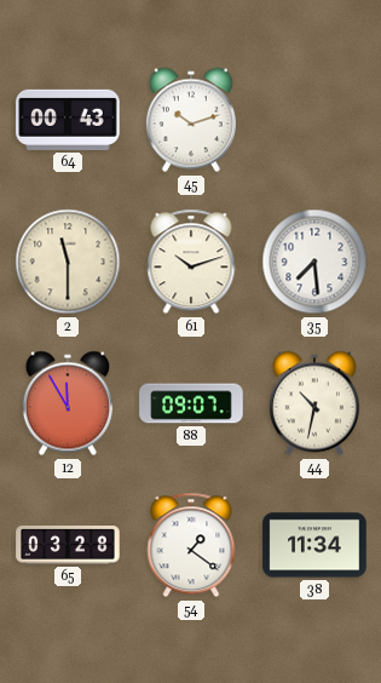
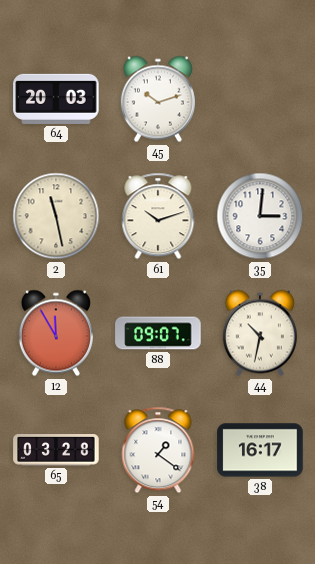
64: 00:43 -> 20:03
2: 11:30 -> 11:28
35: 7:29 -> 3:01
38: 11:34 -> 16:17
